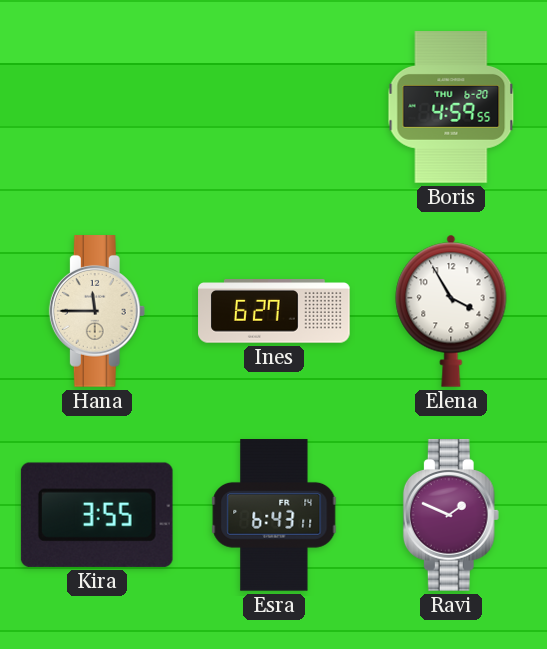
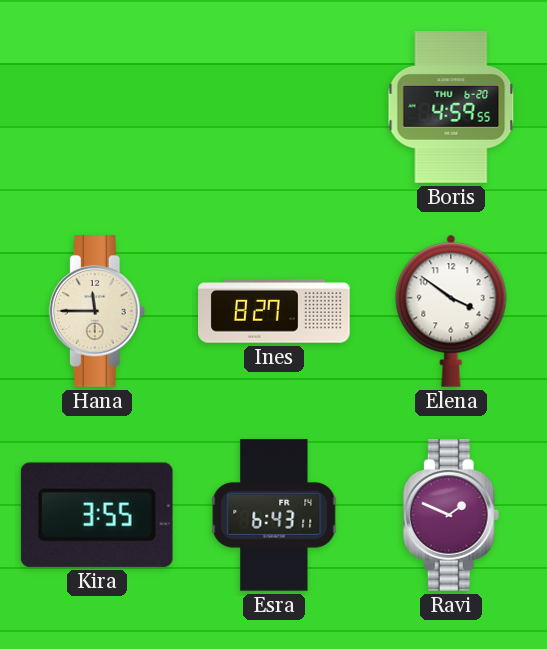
Ines: 6:27 -> 8:27
Elena: 3:55 -> 3:51
